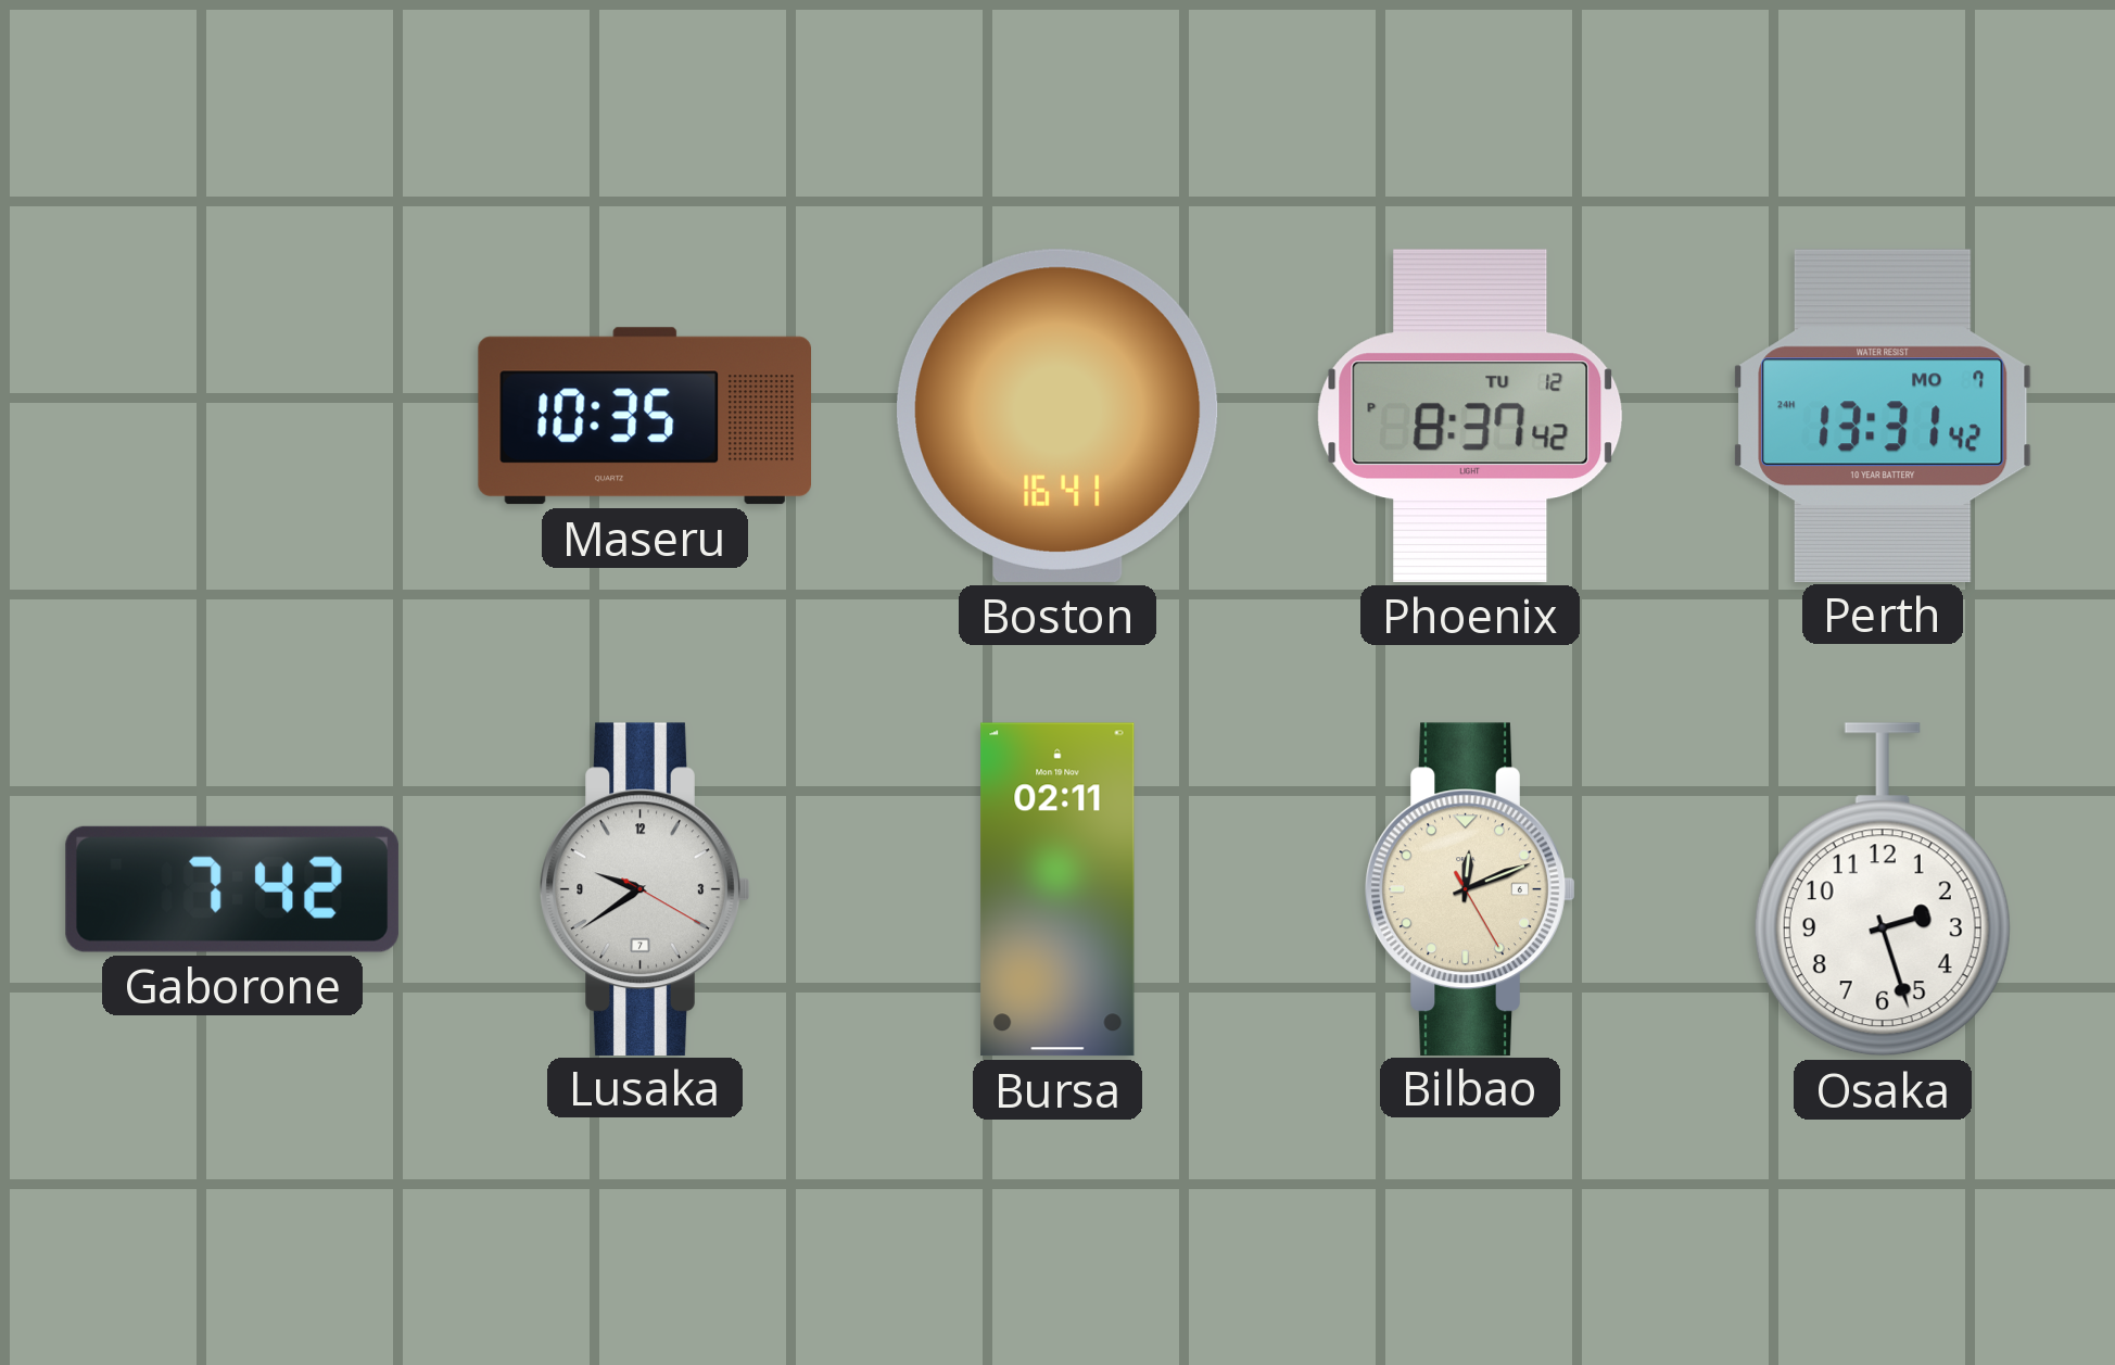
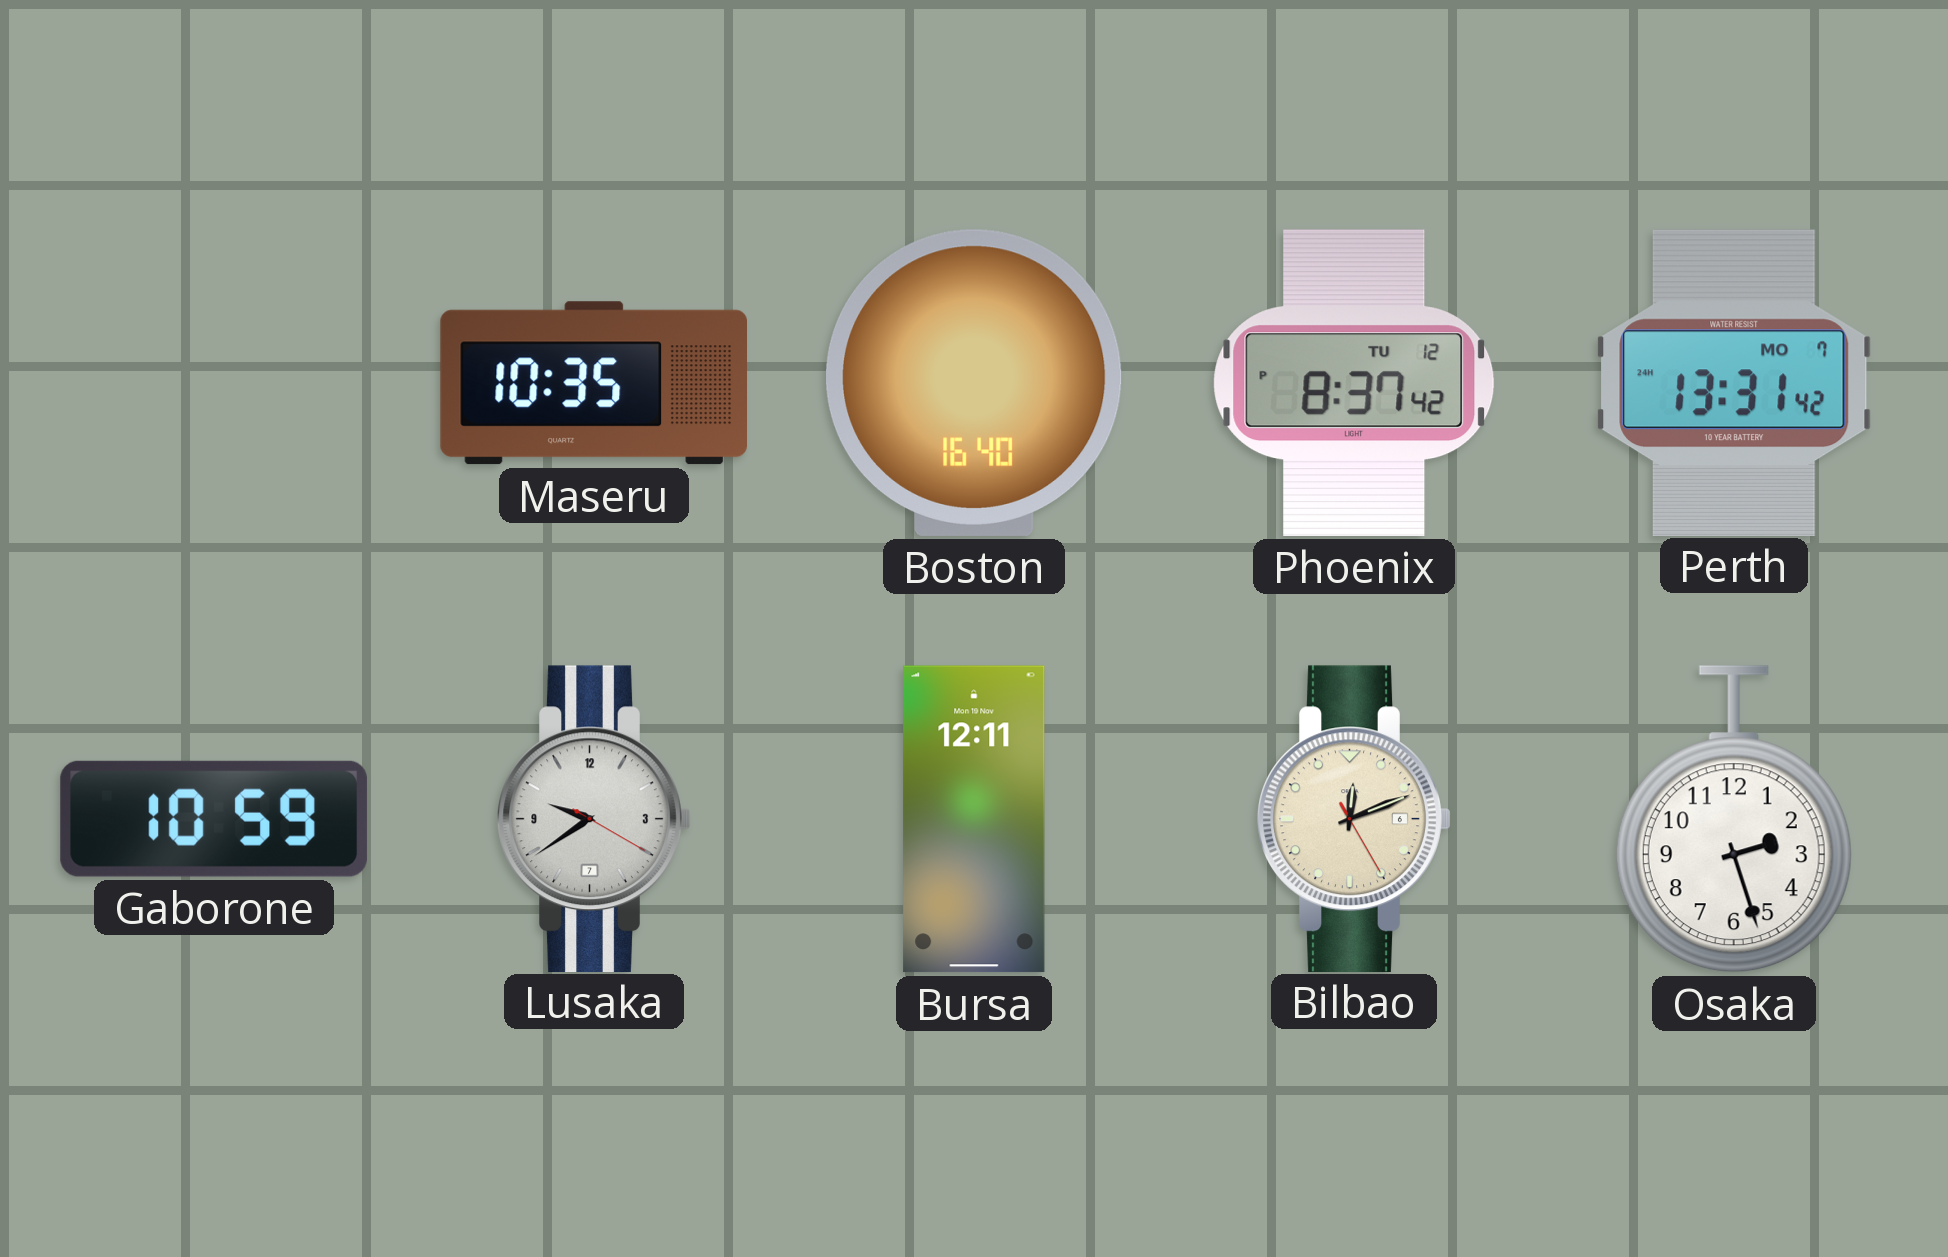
Boston: 16:41 -> 16:40
Gaborone: 7:42 -> 10:59
Bursa: 02:11 -> 12:11
